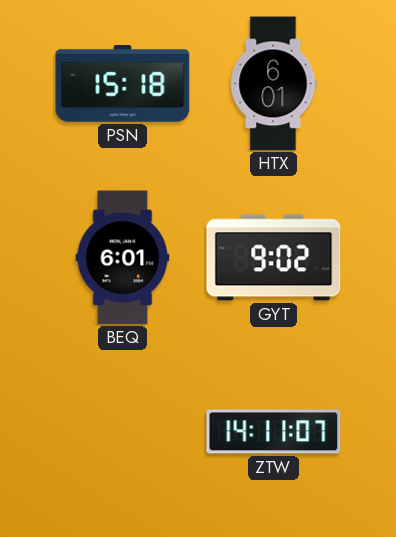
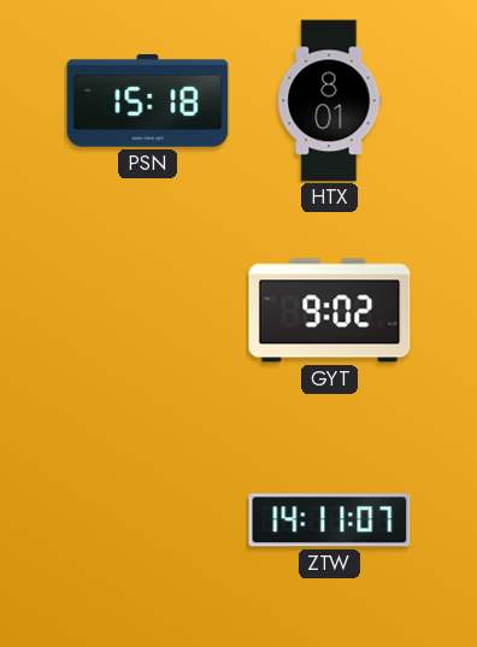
HTX: 6:01 -> 8:01
BEQ: 6:01 -> none
